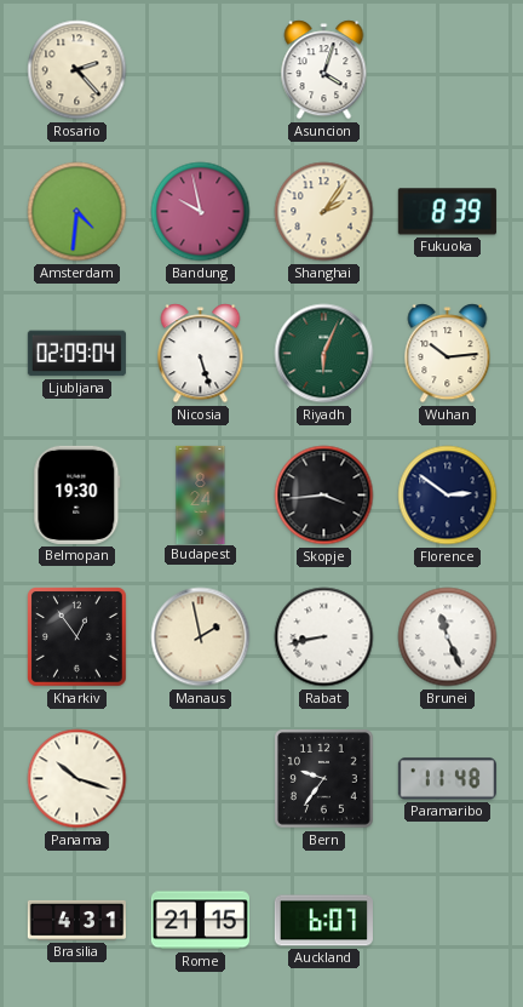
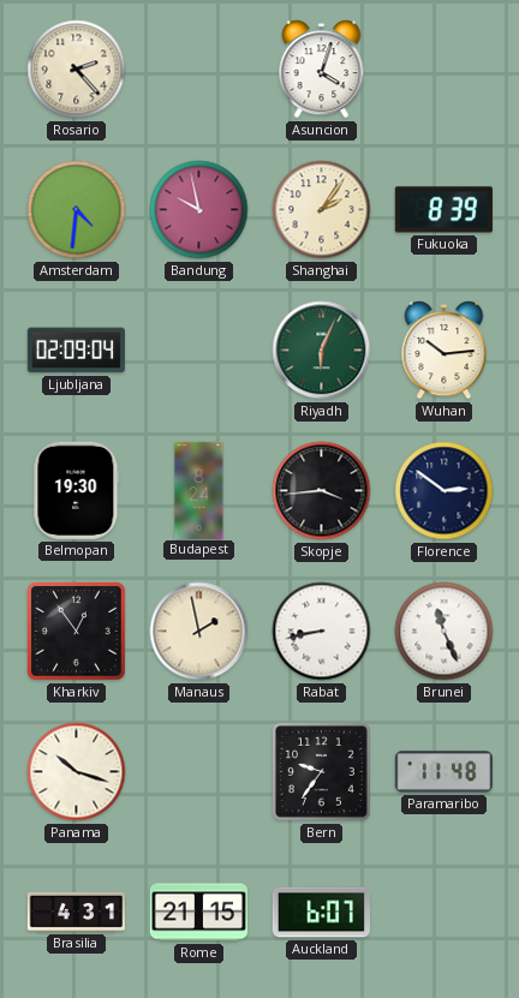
Nicosia: 5:27 -> none
